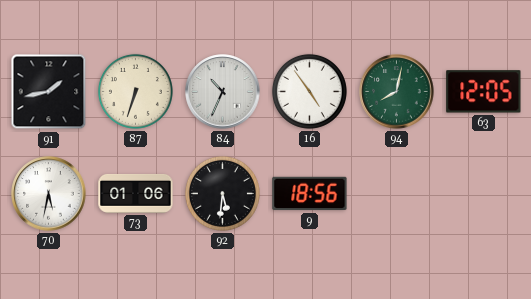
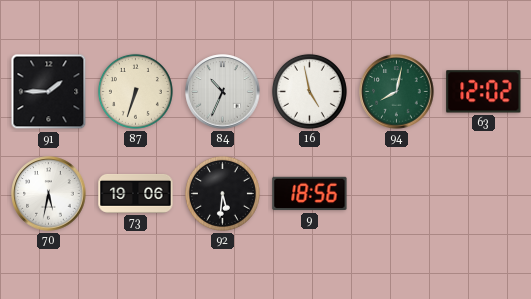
91: 1:43 -> 1:45
16: 4:54 -> 4:58
63: 12:05 -> 12:02
73: 01:06 -> 19:06
